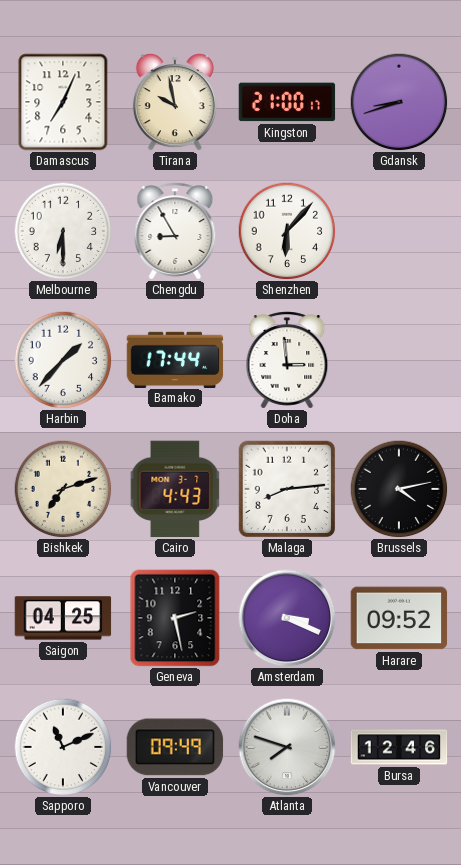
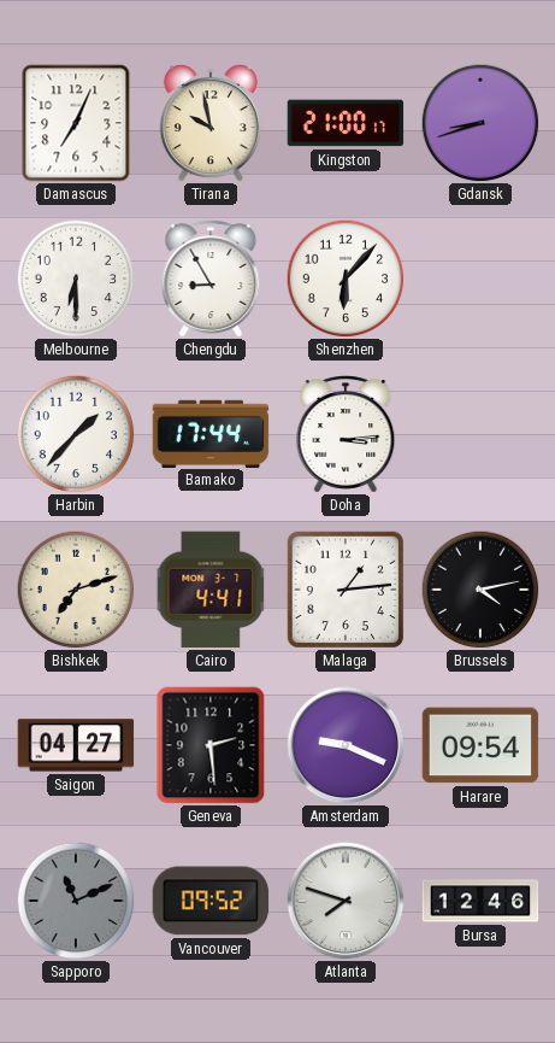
Doha: 2:59 -> 3:14
Cairo: 4:43 -> 4:41
Malaga: 8:14 -> 1:14
Saigon: 04:25 -> 04:27
Geneva: 2:28 -> 2:29
Amsterdam: 3:19 -> 9:19
Harare: 09:52 -> 09:54
Sapporo dial: white -> grey
Vancouver: 09:49 -> 09:52
